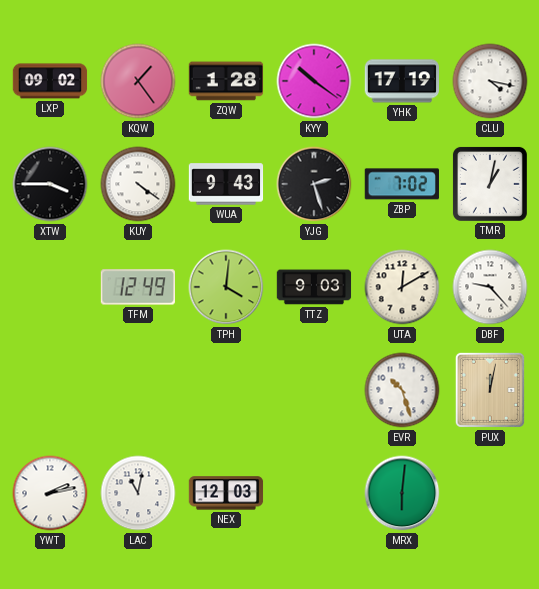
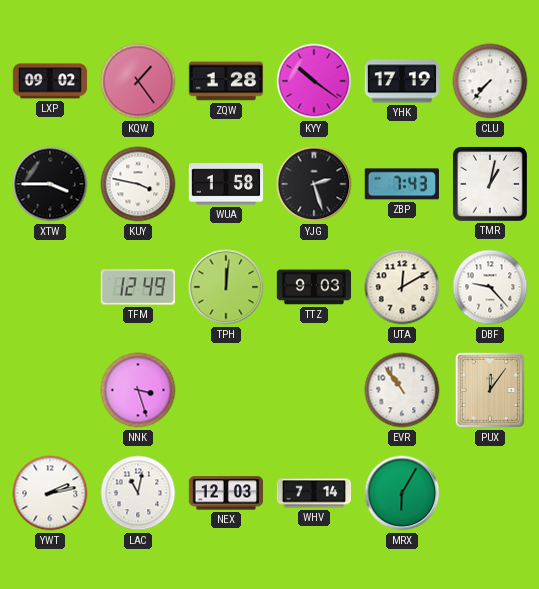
CLU: 4:17 -> 7:37
KUY: 4:21 -> 3:47
WUA: 9:43 -> 1:58
ZBP: 7:02 -> 7:43
TPH: 4:01 -> 12:01
NNK: none -> 3:27
EVR: 10:27 -> 10:54
PUX: 12:02 -> 12:06
WHV: none -> 7:14
MRX: 6:01 -> 6:05
